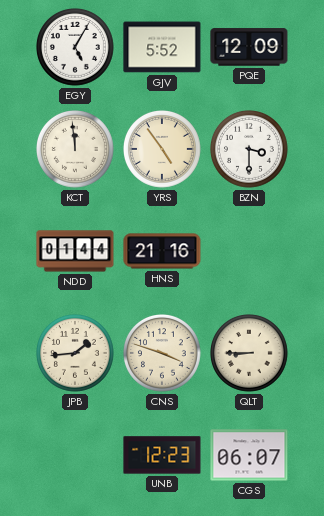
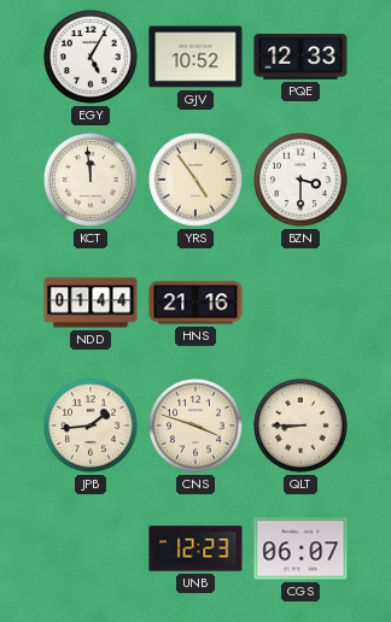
GJV: 5:52 -> 10:52
PQE: 12:09 -> 12:33
